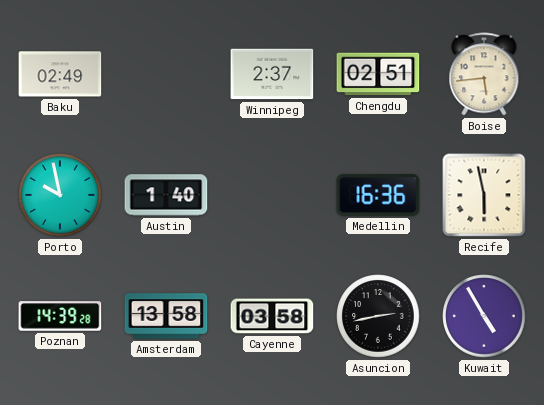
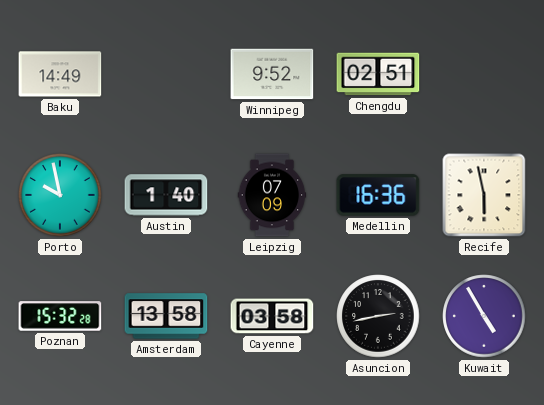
Baku: 02:49 -> 14:49
Winnipeg: 2:37 -> 9:52
Boise: 5:44 -> none
Leipzig: none -> 07:09
Poznan: 14:39 -> 15:32
